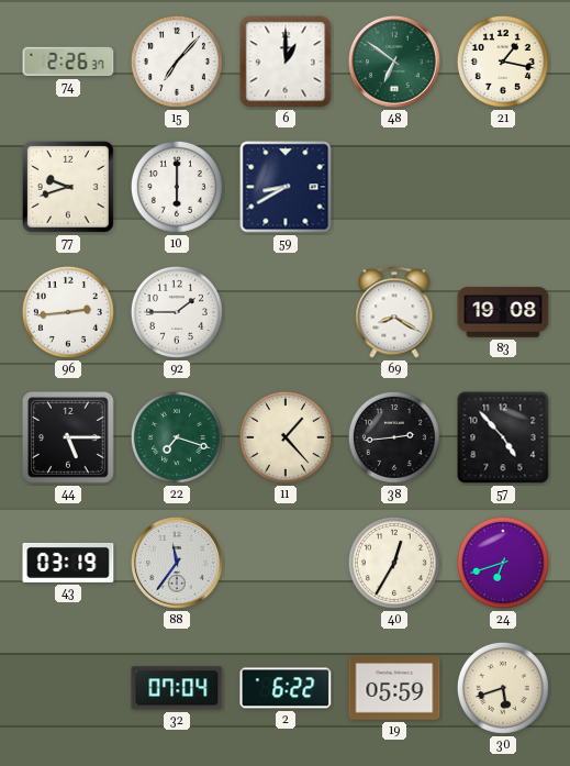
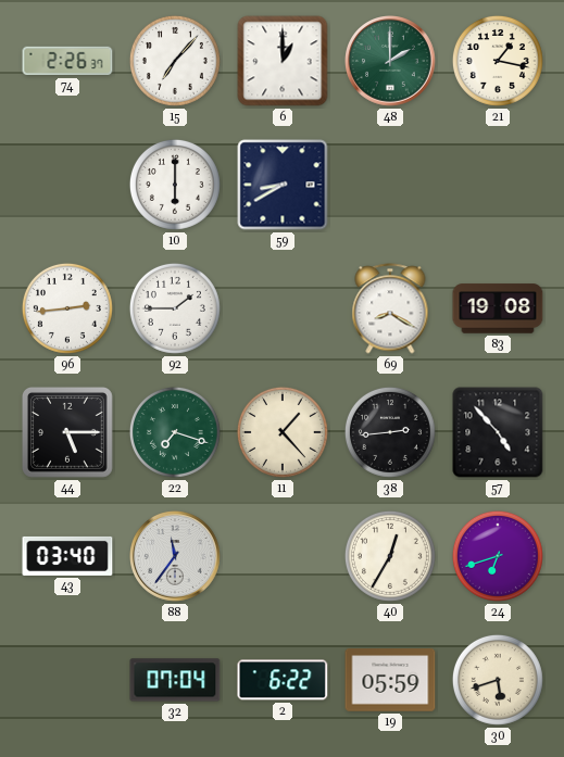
48: 6:51 -> 2:00
77: 9:42 -> none
43: 03:19 -> 03:40
